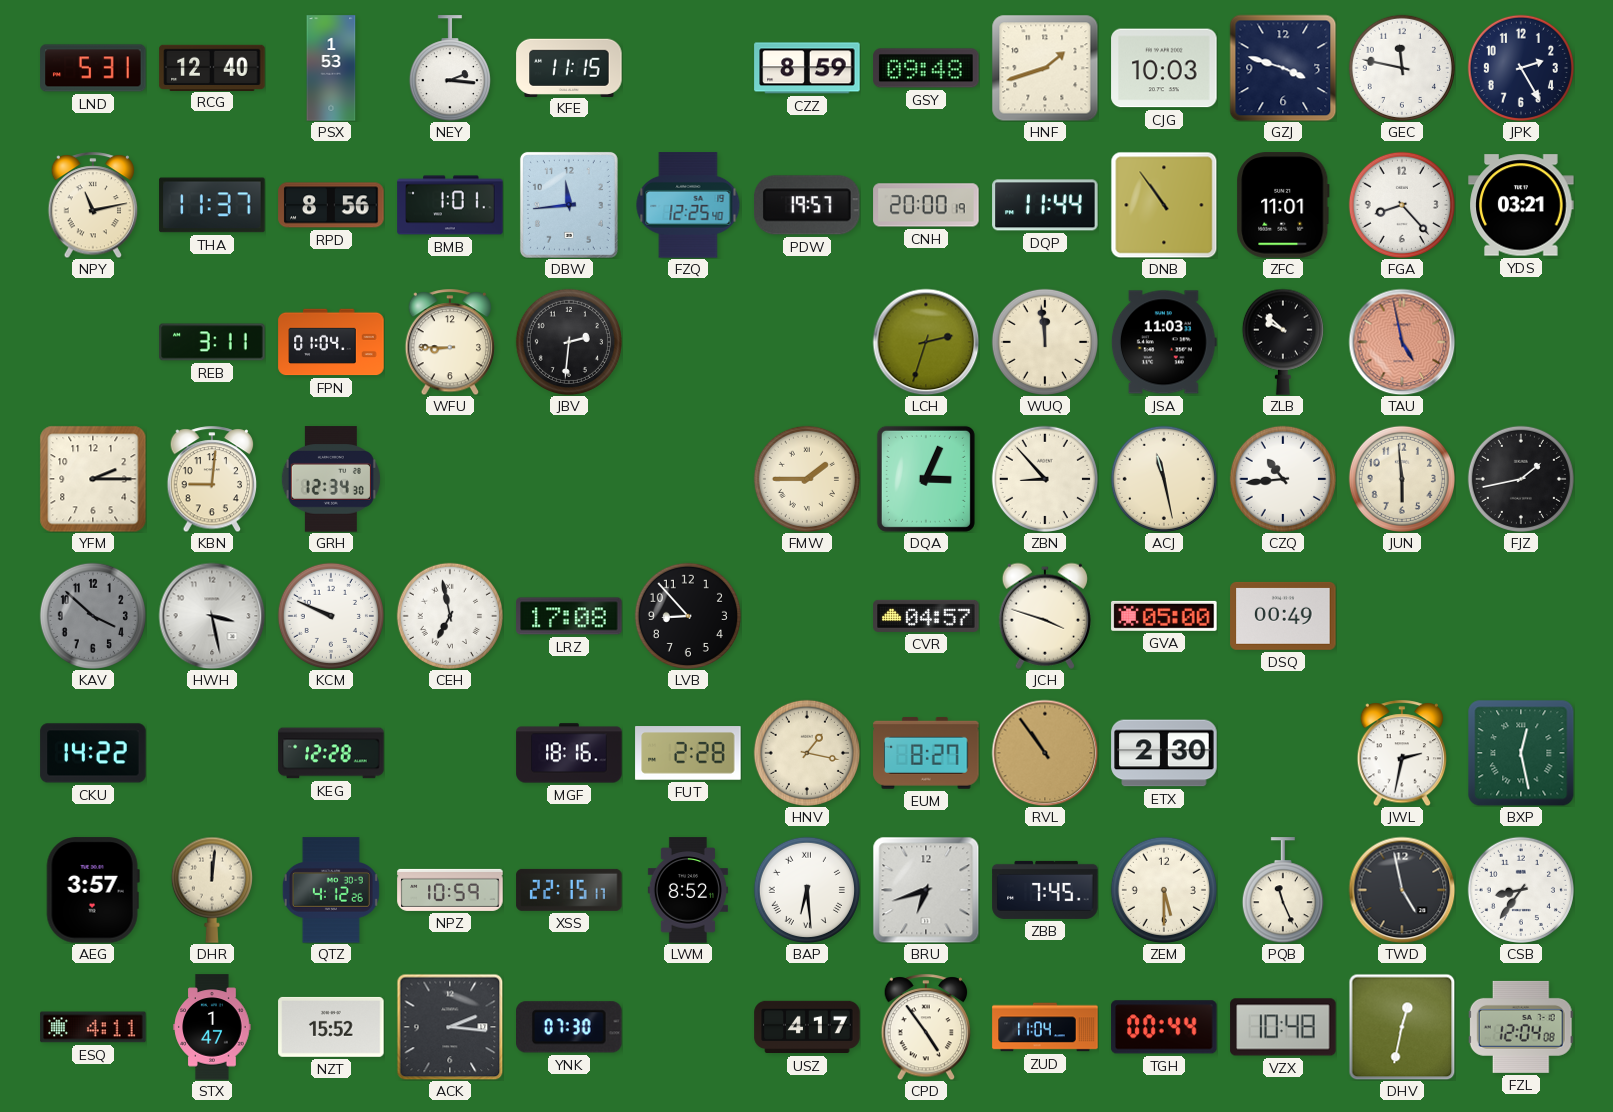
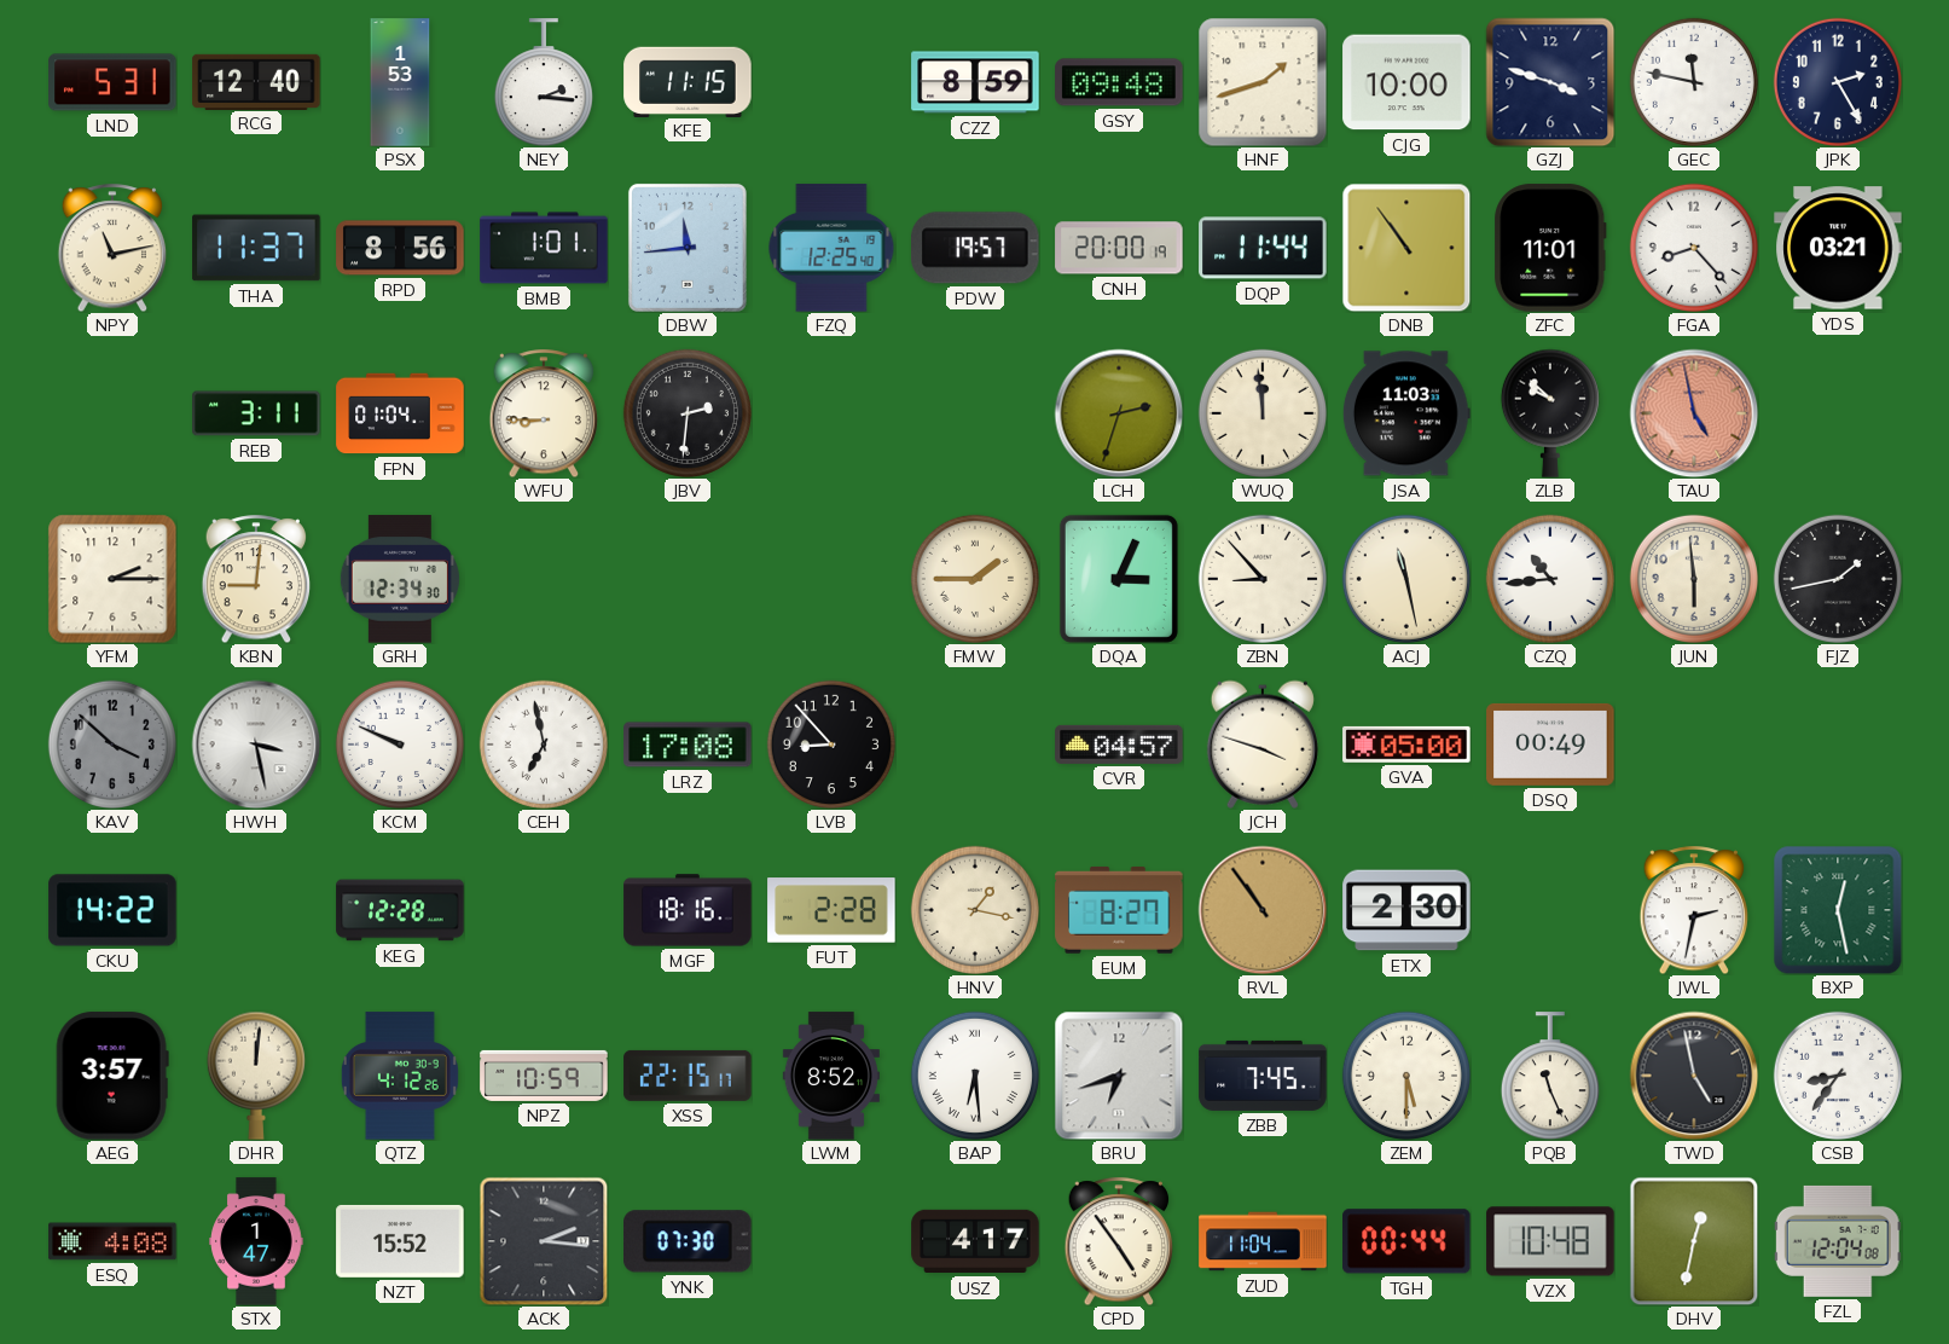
CJG: 10:03 -> 10:00
ESQ: 4:11 -> 4:08
